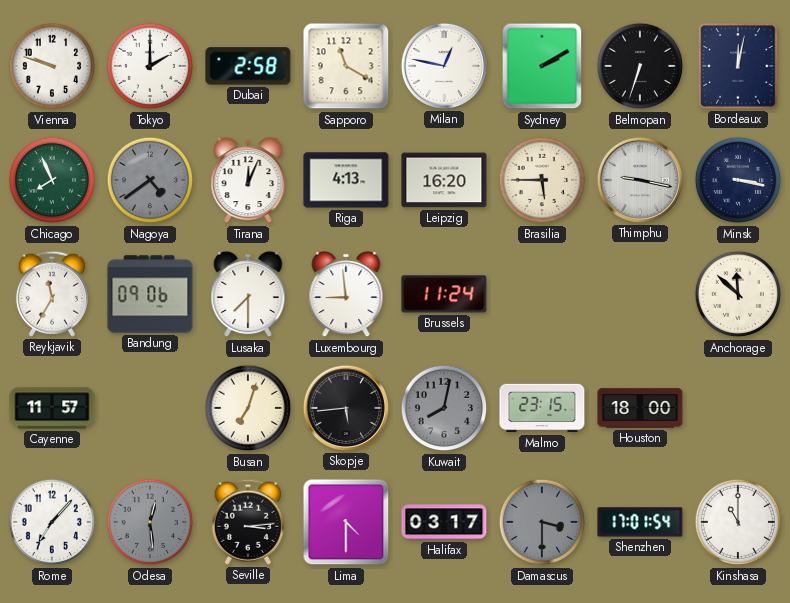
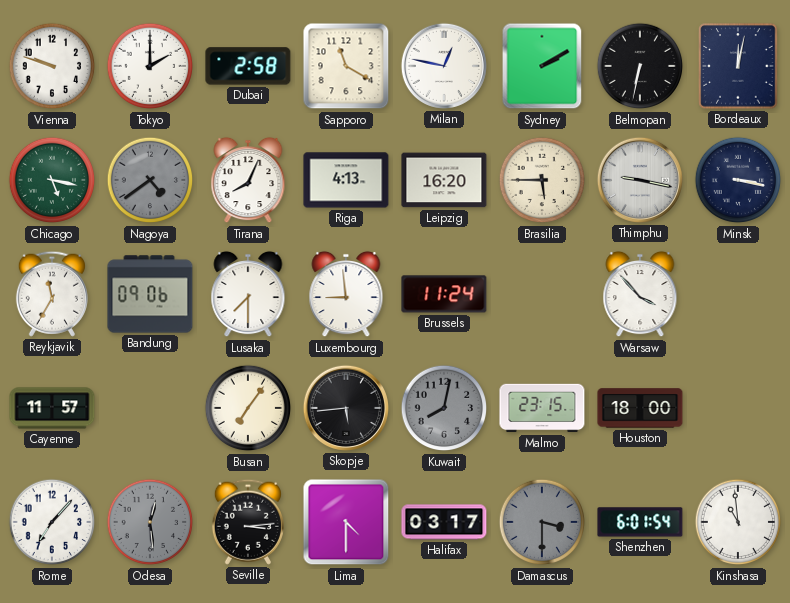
Belmopan: 6:33 -> 6:32
Chicago: 7:56 -> 5:17
Tirana: 12:04 -> 8:04
Warsaw: none -> 3:53
Anchorage: 11:52 -> none
Busan: 7:03 -> 7:06
Shenzhen: 17:01 -> 6:01
Kinshasa: 11:00 -> 10:59
